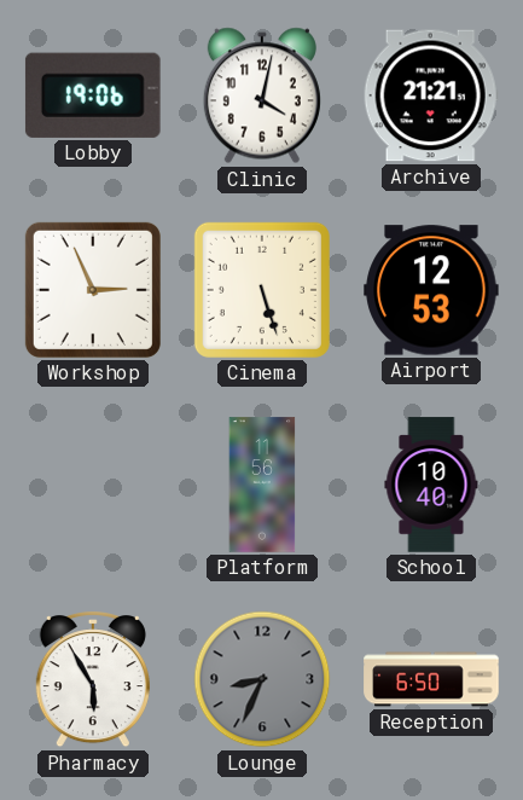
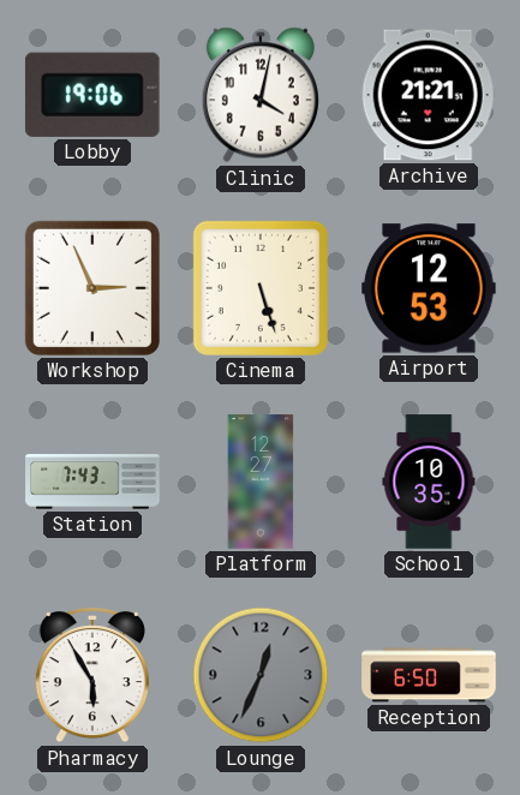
Station: none -> 7:43
Platform: 11:56 -> 12:27
School: 10:40 -> 10:35
Lounge: 8:34 -> 12:34
